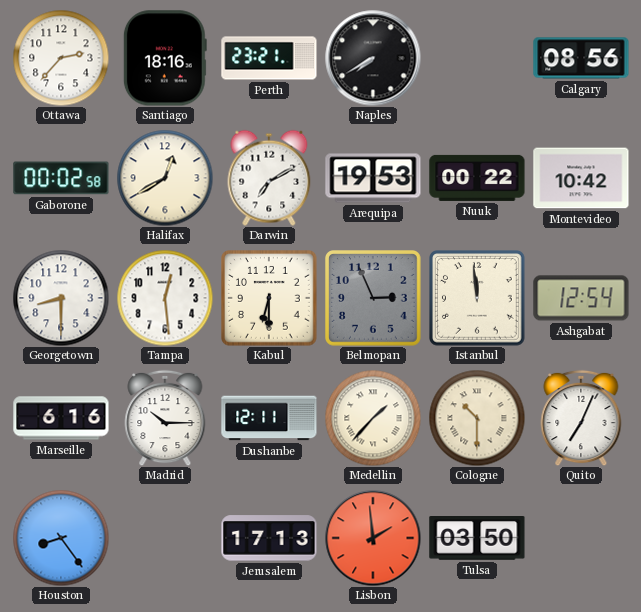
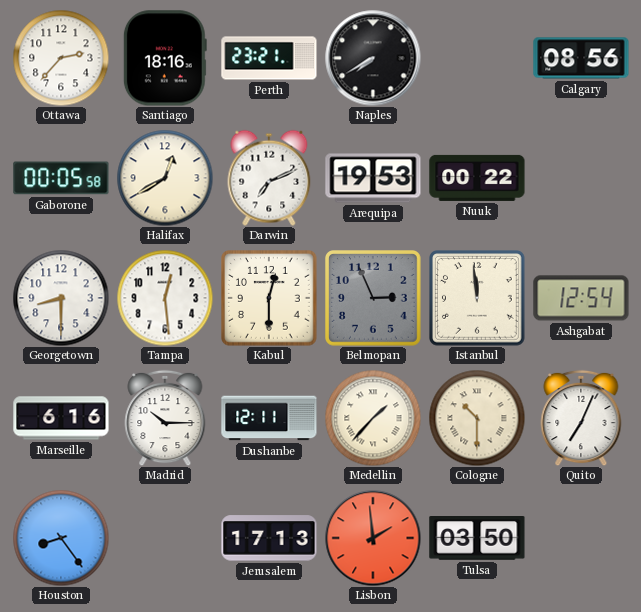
Gaborone: 00:02 -> 00:05
Darwin: 7:10 -> 7:11
Montevideo: 10:42 -> none
Kabul: 6:30 -> 12:30
